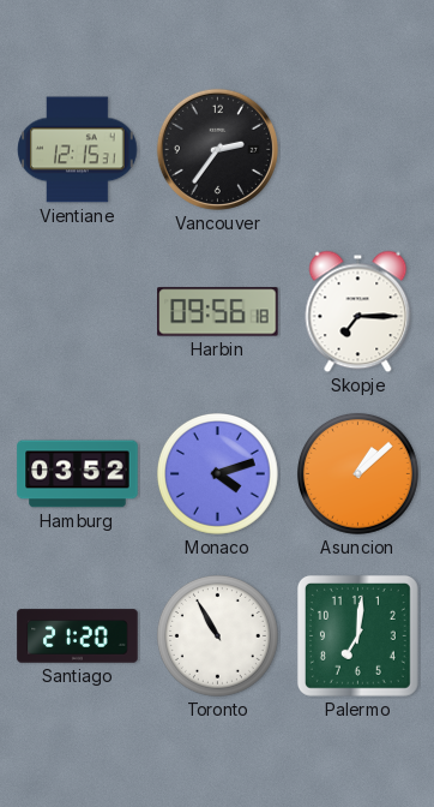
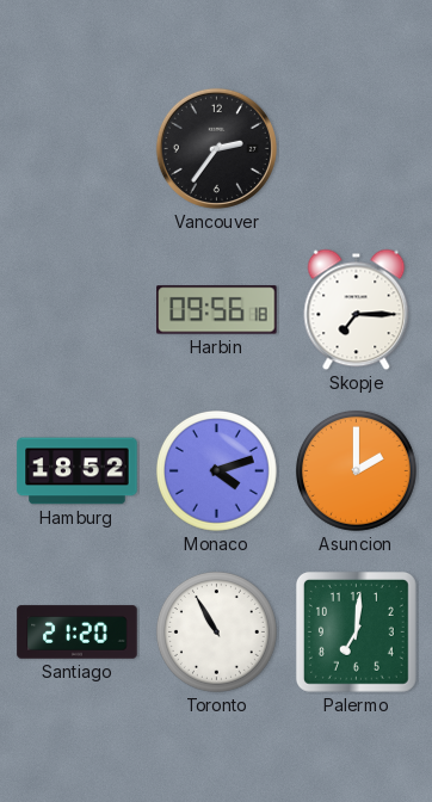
Vientiane: 12:15 -> none
Hamburg: 03:52 -> 18:52
Asuncion: 1:08 -> 2:00
